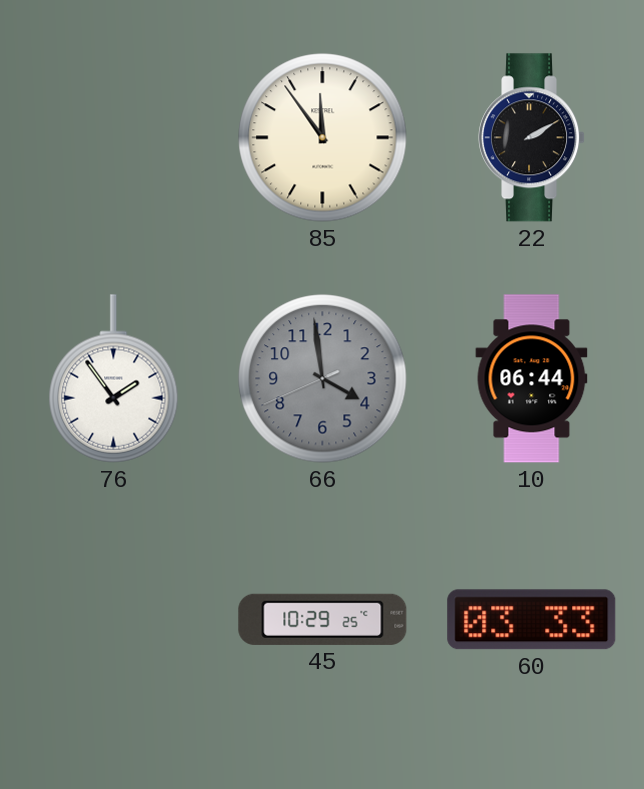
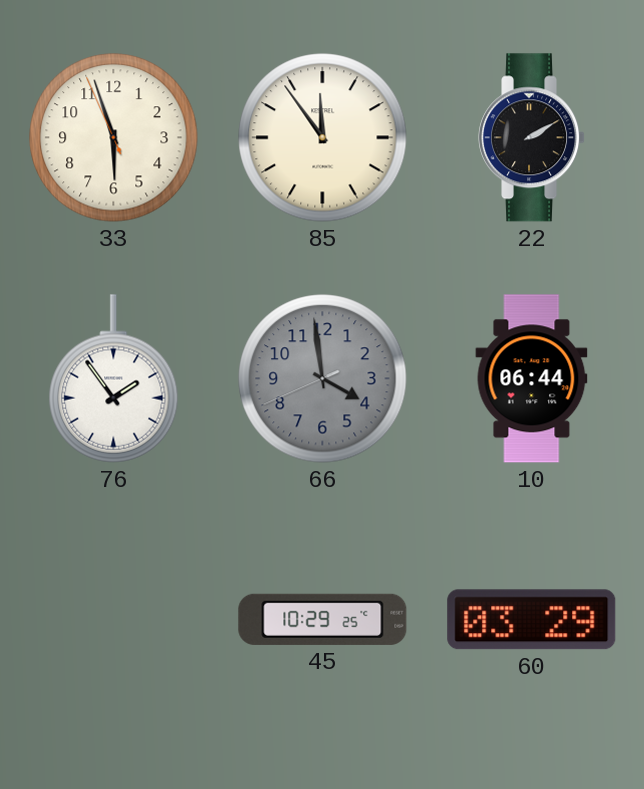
33: none -> 5:56
60: 03:33 -> 03:29
